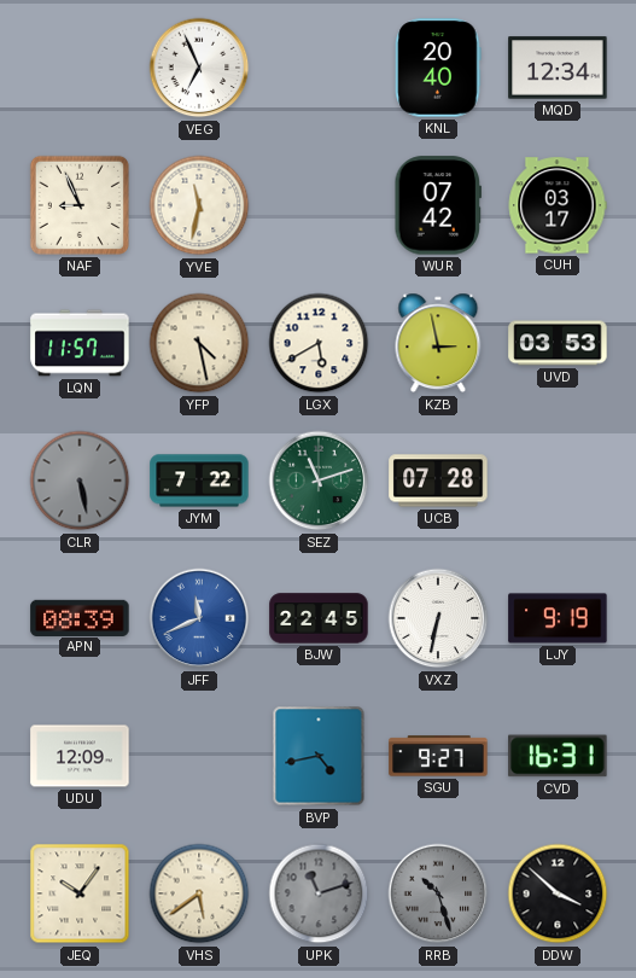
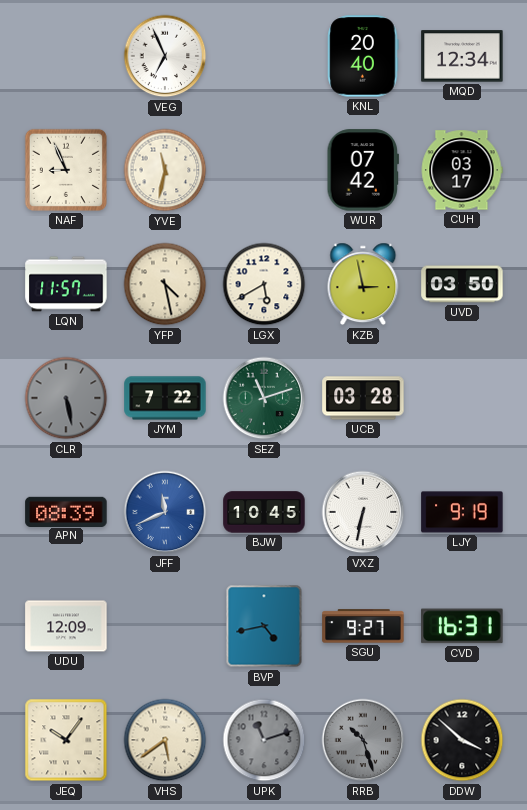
UVD: 03:53 -> 03:50
UCB: 07:28 -> 03:28
BJW: 22:45 -> 10:45
